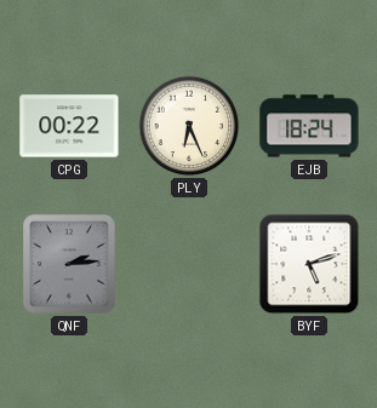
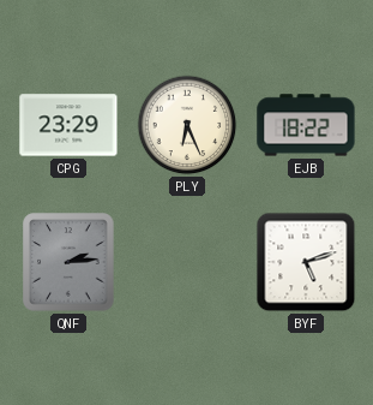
CPG: 00:22 -> 23:29
EJB: 18:24 -> 18:22
